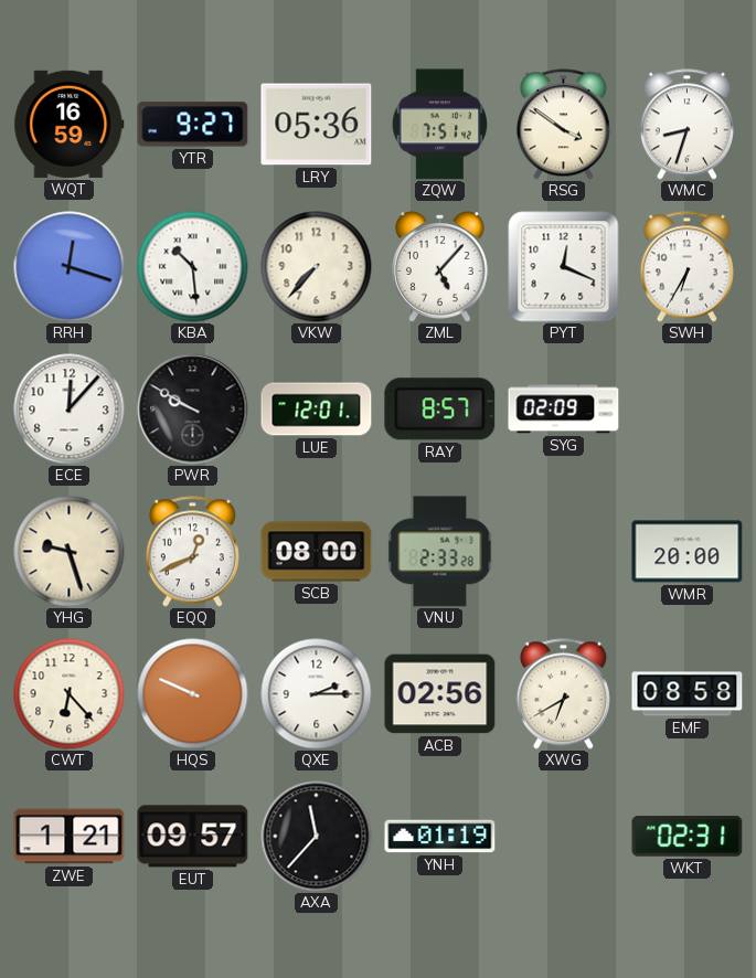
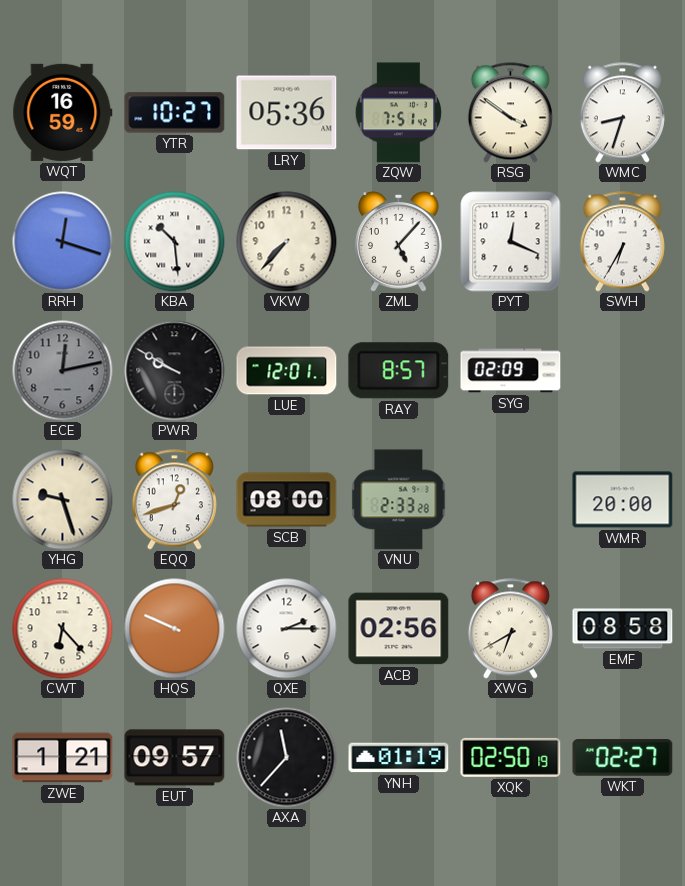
YTR: 9:27 -> 10:27
ECE: 12:07 -> 12:13
ECE dial: white -> grey
EQQ: 12:41 -> 12:42
XQK: none -> 02:50
WKT: 02:31 -> 02:27
